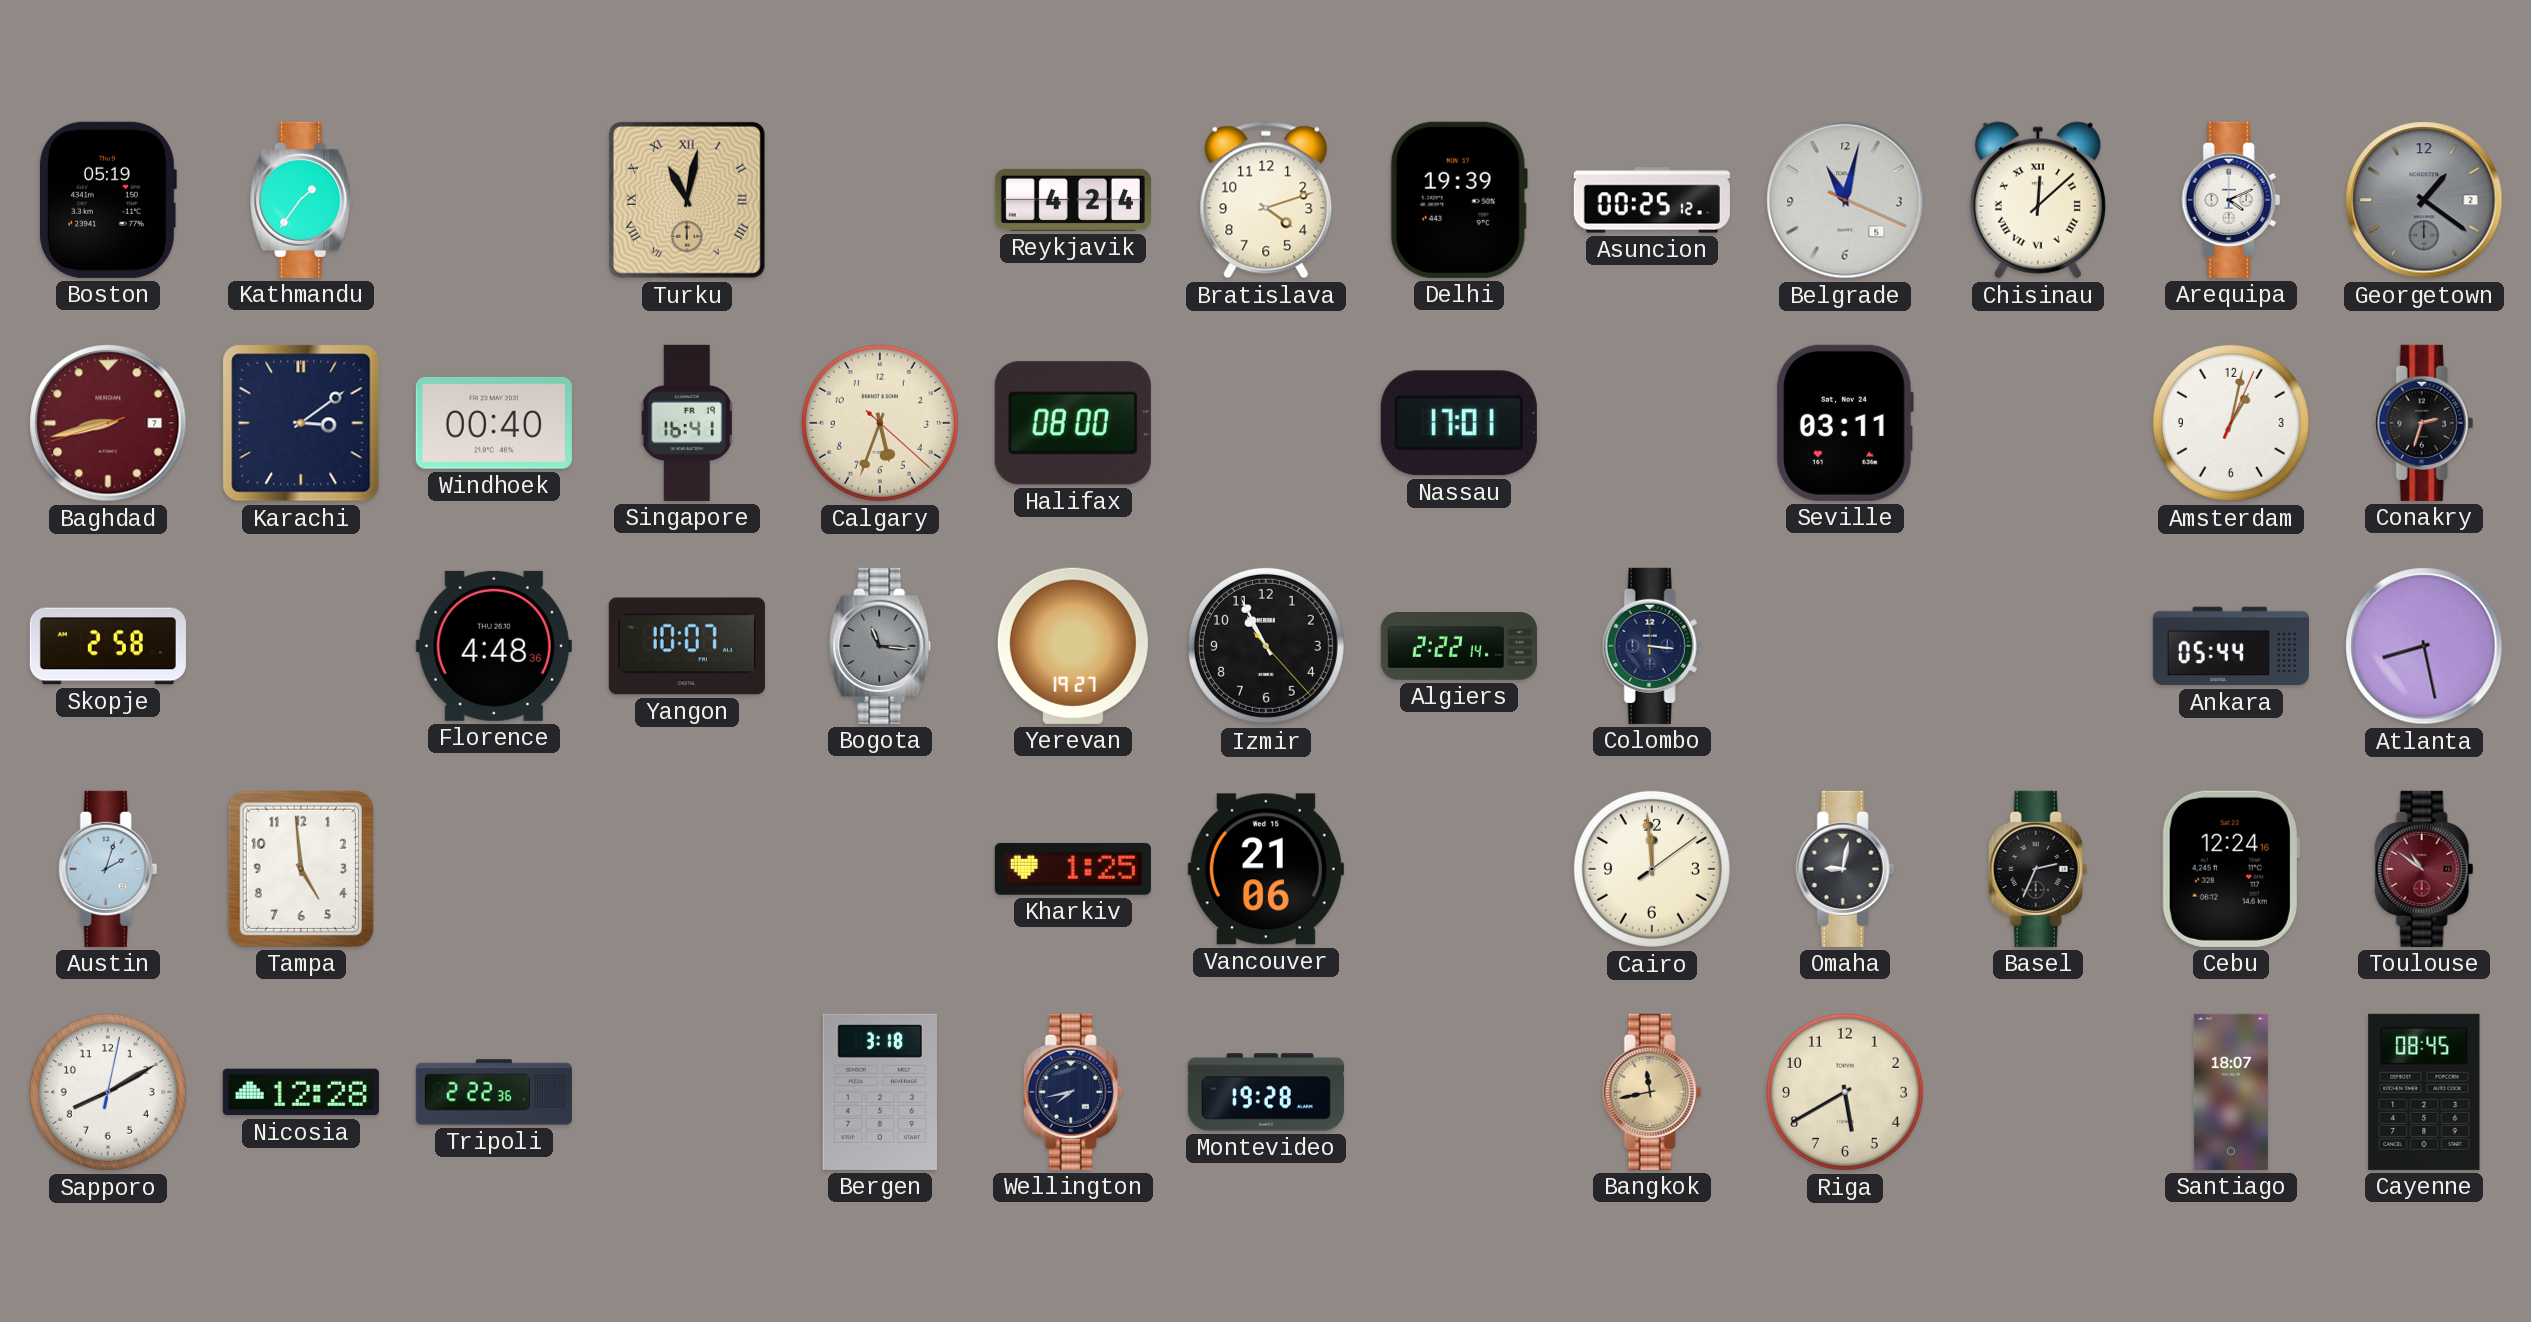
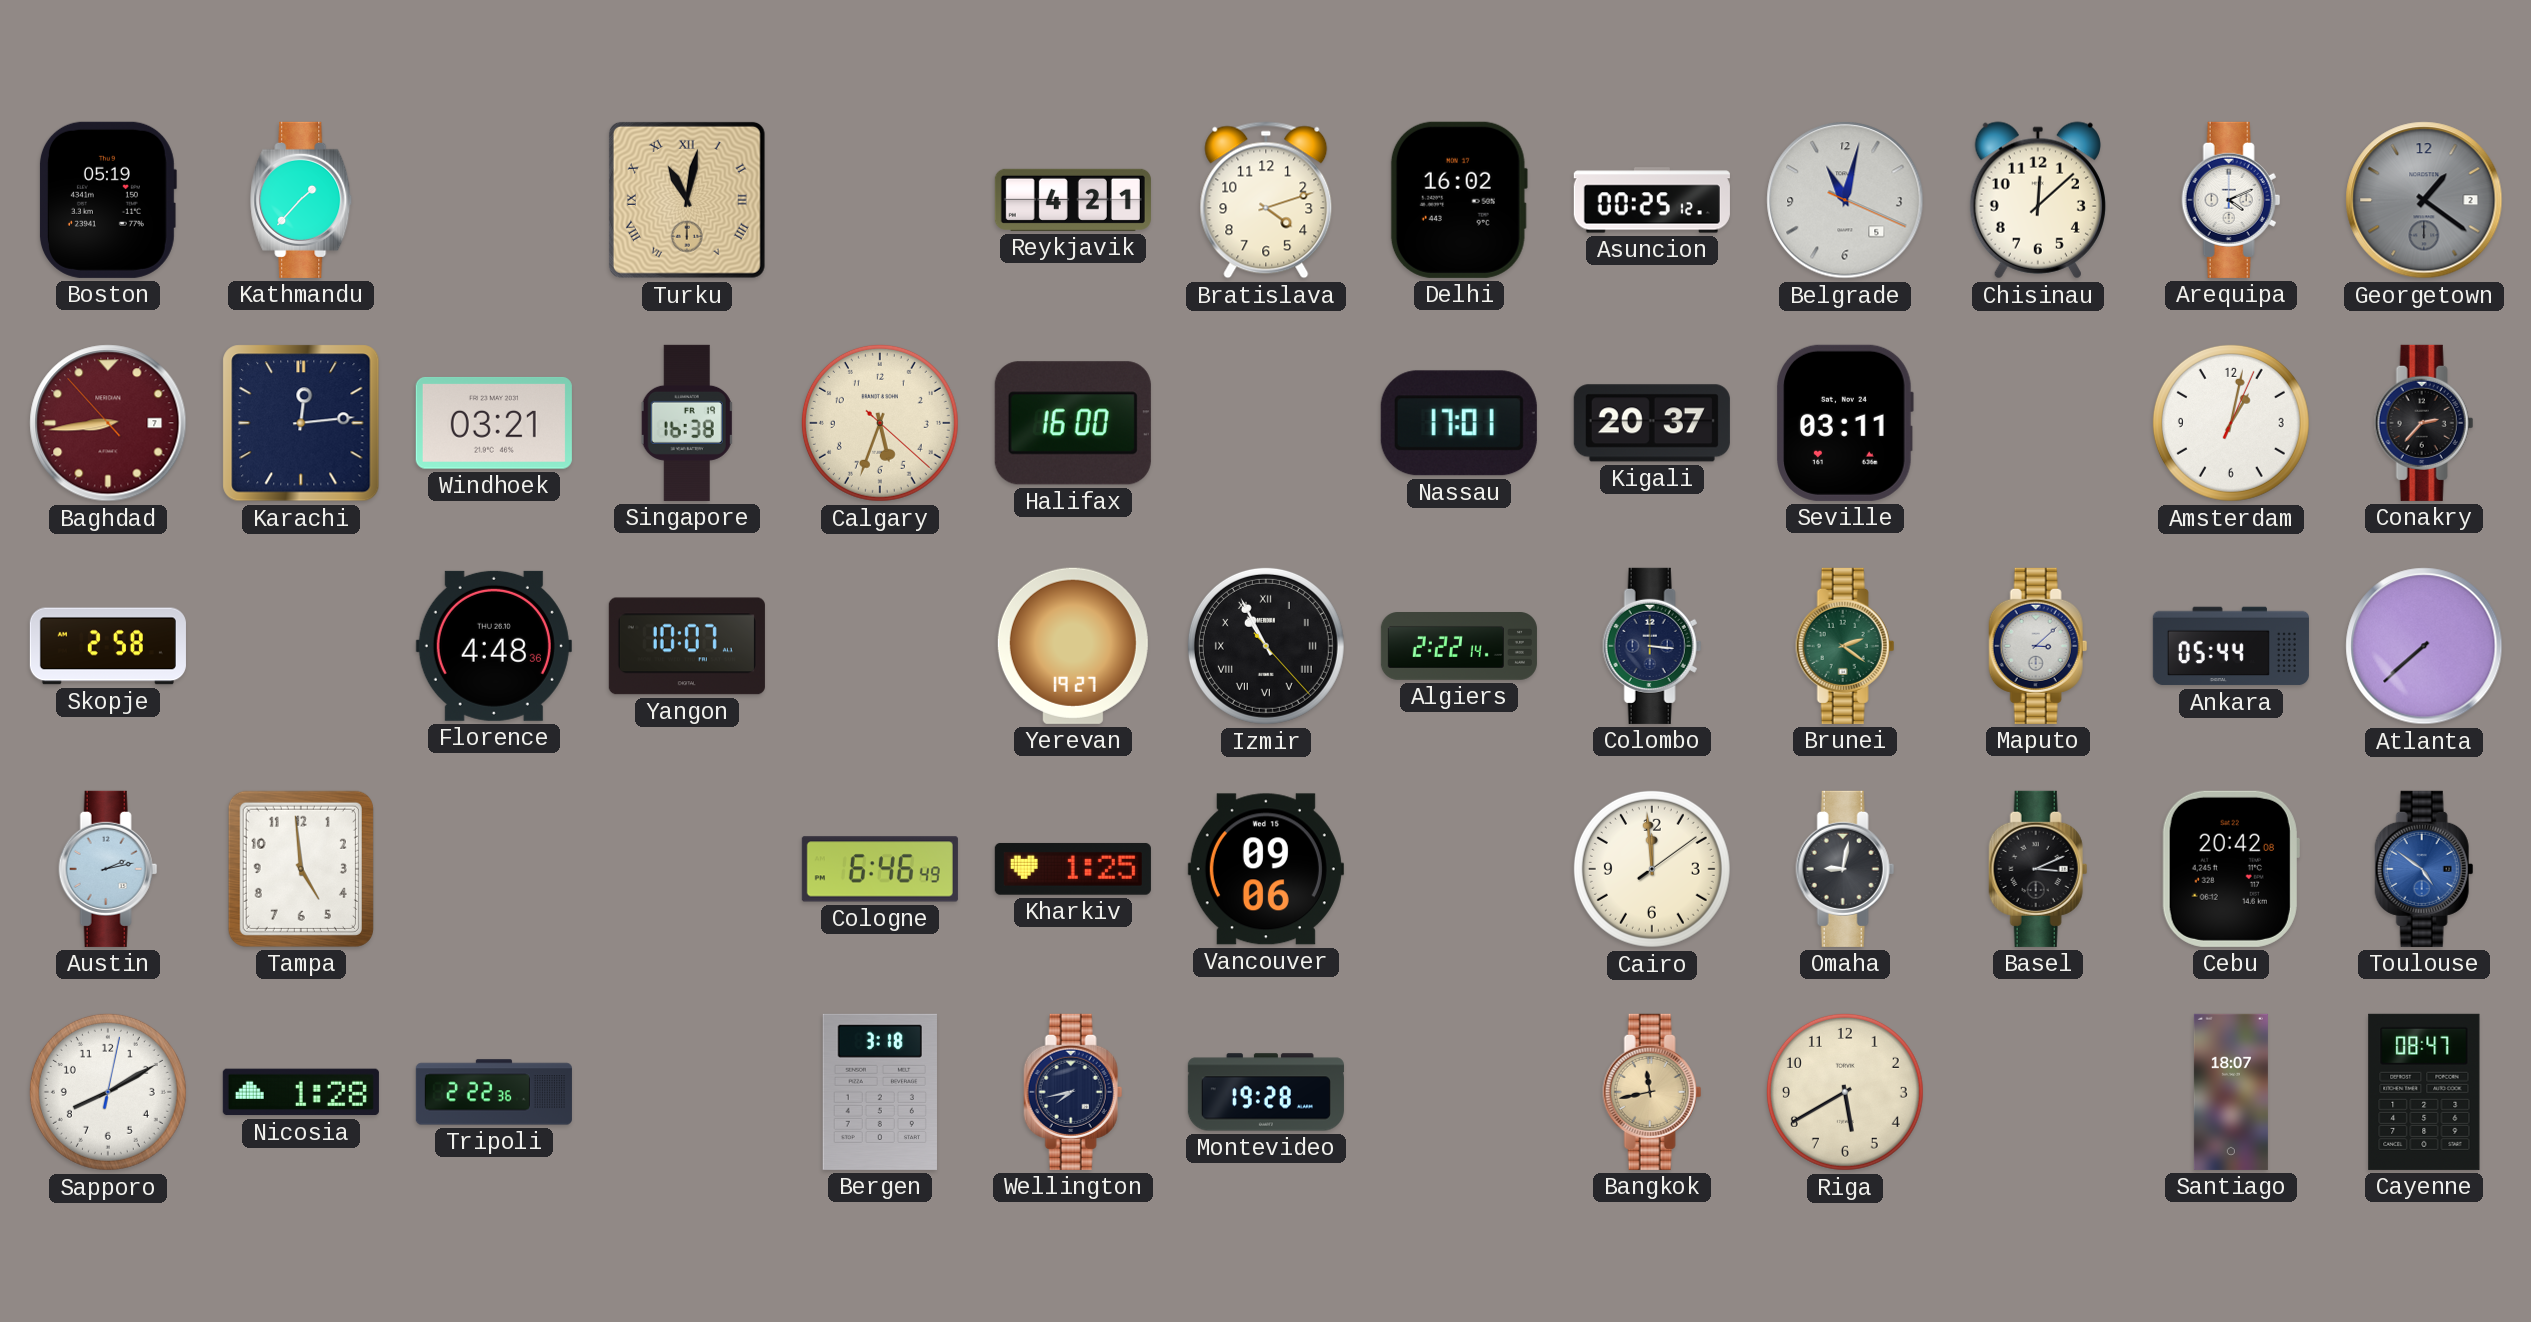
Kathmandu: 1:36 -> 1:37
Reykjavik: 4:24 -> 4:21
Delhi: 19:39 -> 16:02
Chisinau numerals: Roman -> Arabic
Baghdad: 8:42 -> 8:43
Karachi: 3:09 -> 12:14
Windhoek: 00:40 -> 03:21
Singapore: 16:41 -> 16:38
Halifax: 08:00 -> 16:00
Kigali: none -> 20:37
Conakry: 2:33 -> 2:37
Bogota: 11:16 -> none
Izmir numerals: Arabic -> Roman
Brunei: none -> 2:21
Maputo: none -> 3:08
Atlanta: 8:28 -> 7:38
Austin: 2:03 -> 2:13
Cologne: none -> 6:46
Vancouver: 21:06 -> 09:06
Basel: 2:34 -> 3:11
Cebu: 12:24 -> 20:42
Toulouse: 10:51 -> 4:51
Toulouse dial: burgundy -> blue
Nicosia: 12:28 -> 1:28
Cayenne: 08:45 -> 08:47
